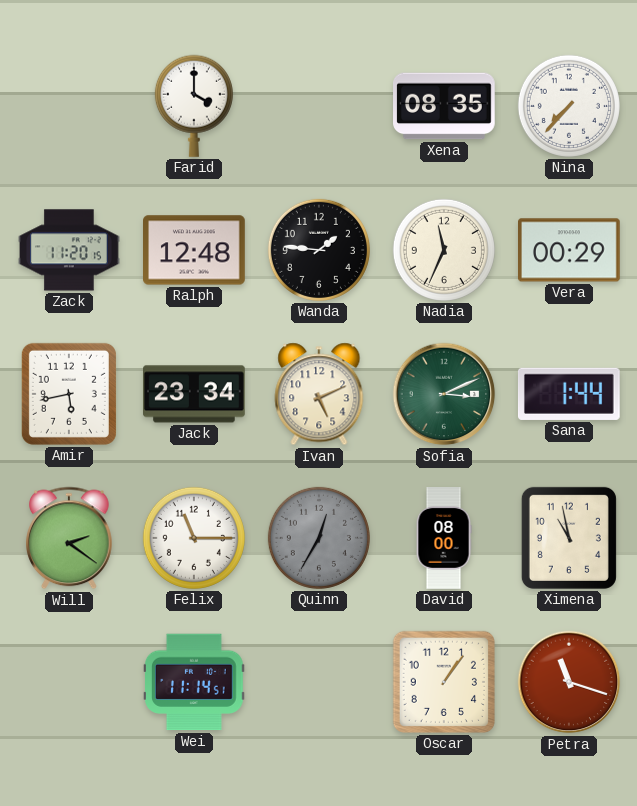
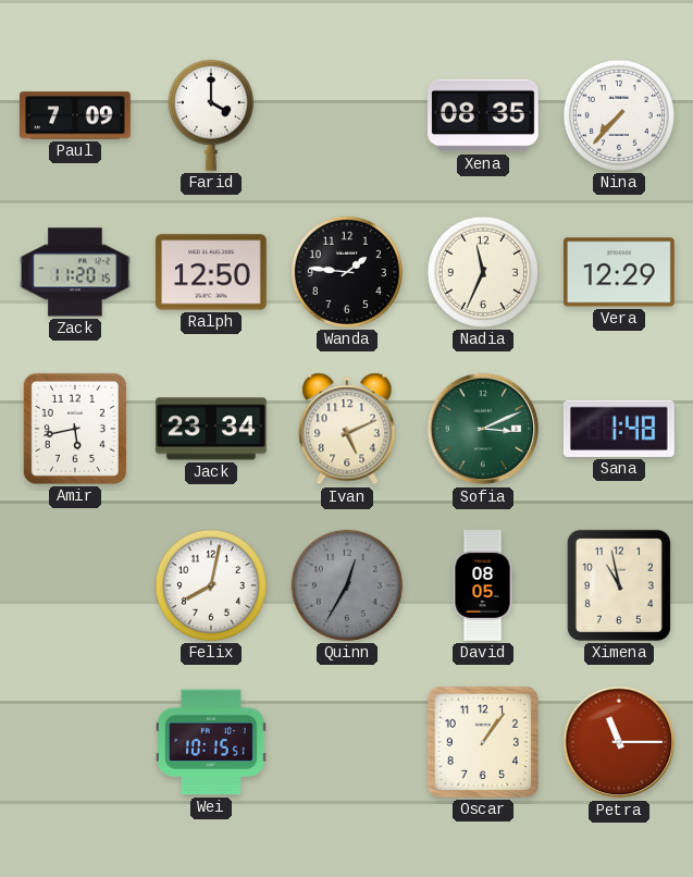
Paul: none -> 7:09
Ralph: 12:48 -> 12:50
Vera: 00:29 -> 12:29
Sana: 1:44 -> 1:48
Will: 2:21 -> none
Felix: 11:15 -> 8:02
David: 08:00 -> 08:05
Wei: 11:14 -> 10:15
Petra: 11:18 -> 11:15
